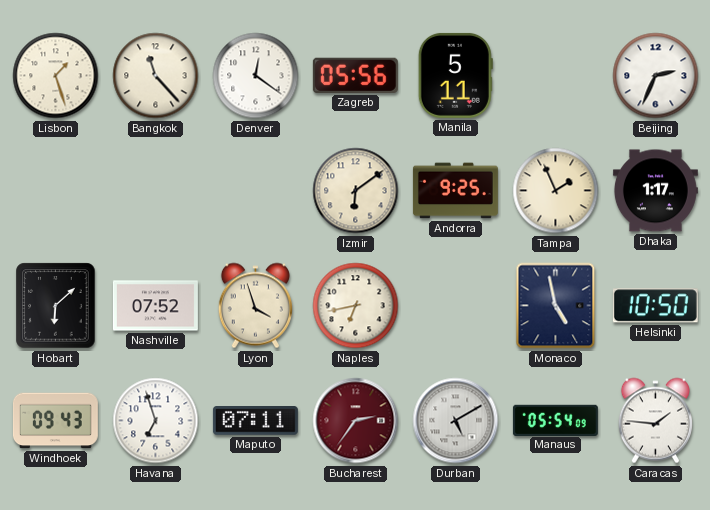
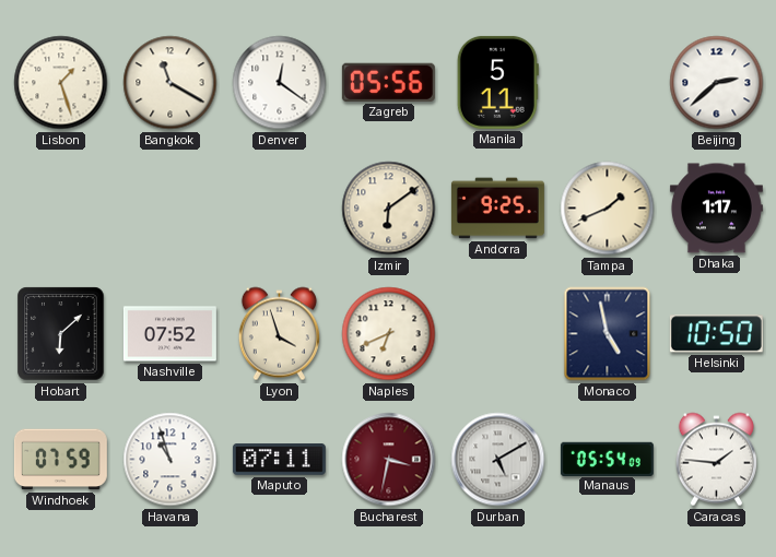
Bangkok: 11:23 -> 11:20
Beijing: 2:34 -> 2:38
Tampa: 1:56 -> 1:41
Naples: 6:43 -> 6:41
Windhoek: 09:43 -> 07:59
Havana: 6:57 -> 10:57
Bucharest: 2:36 -> 3:32
